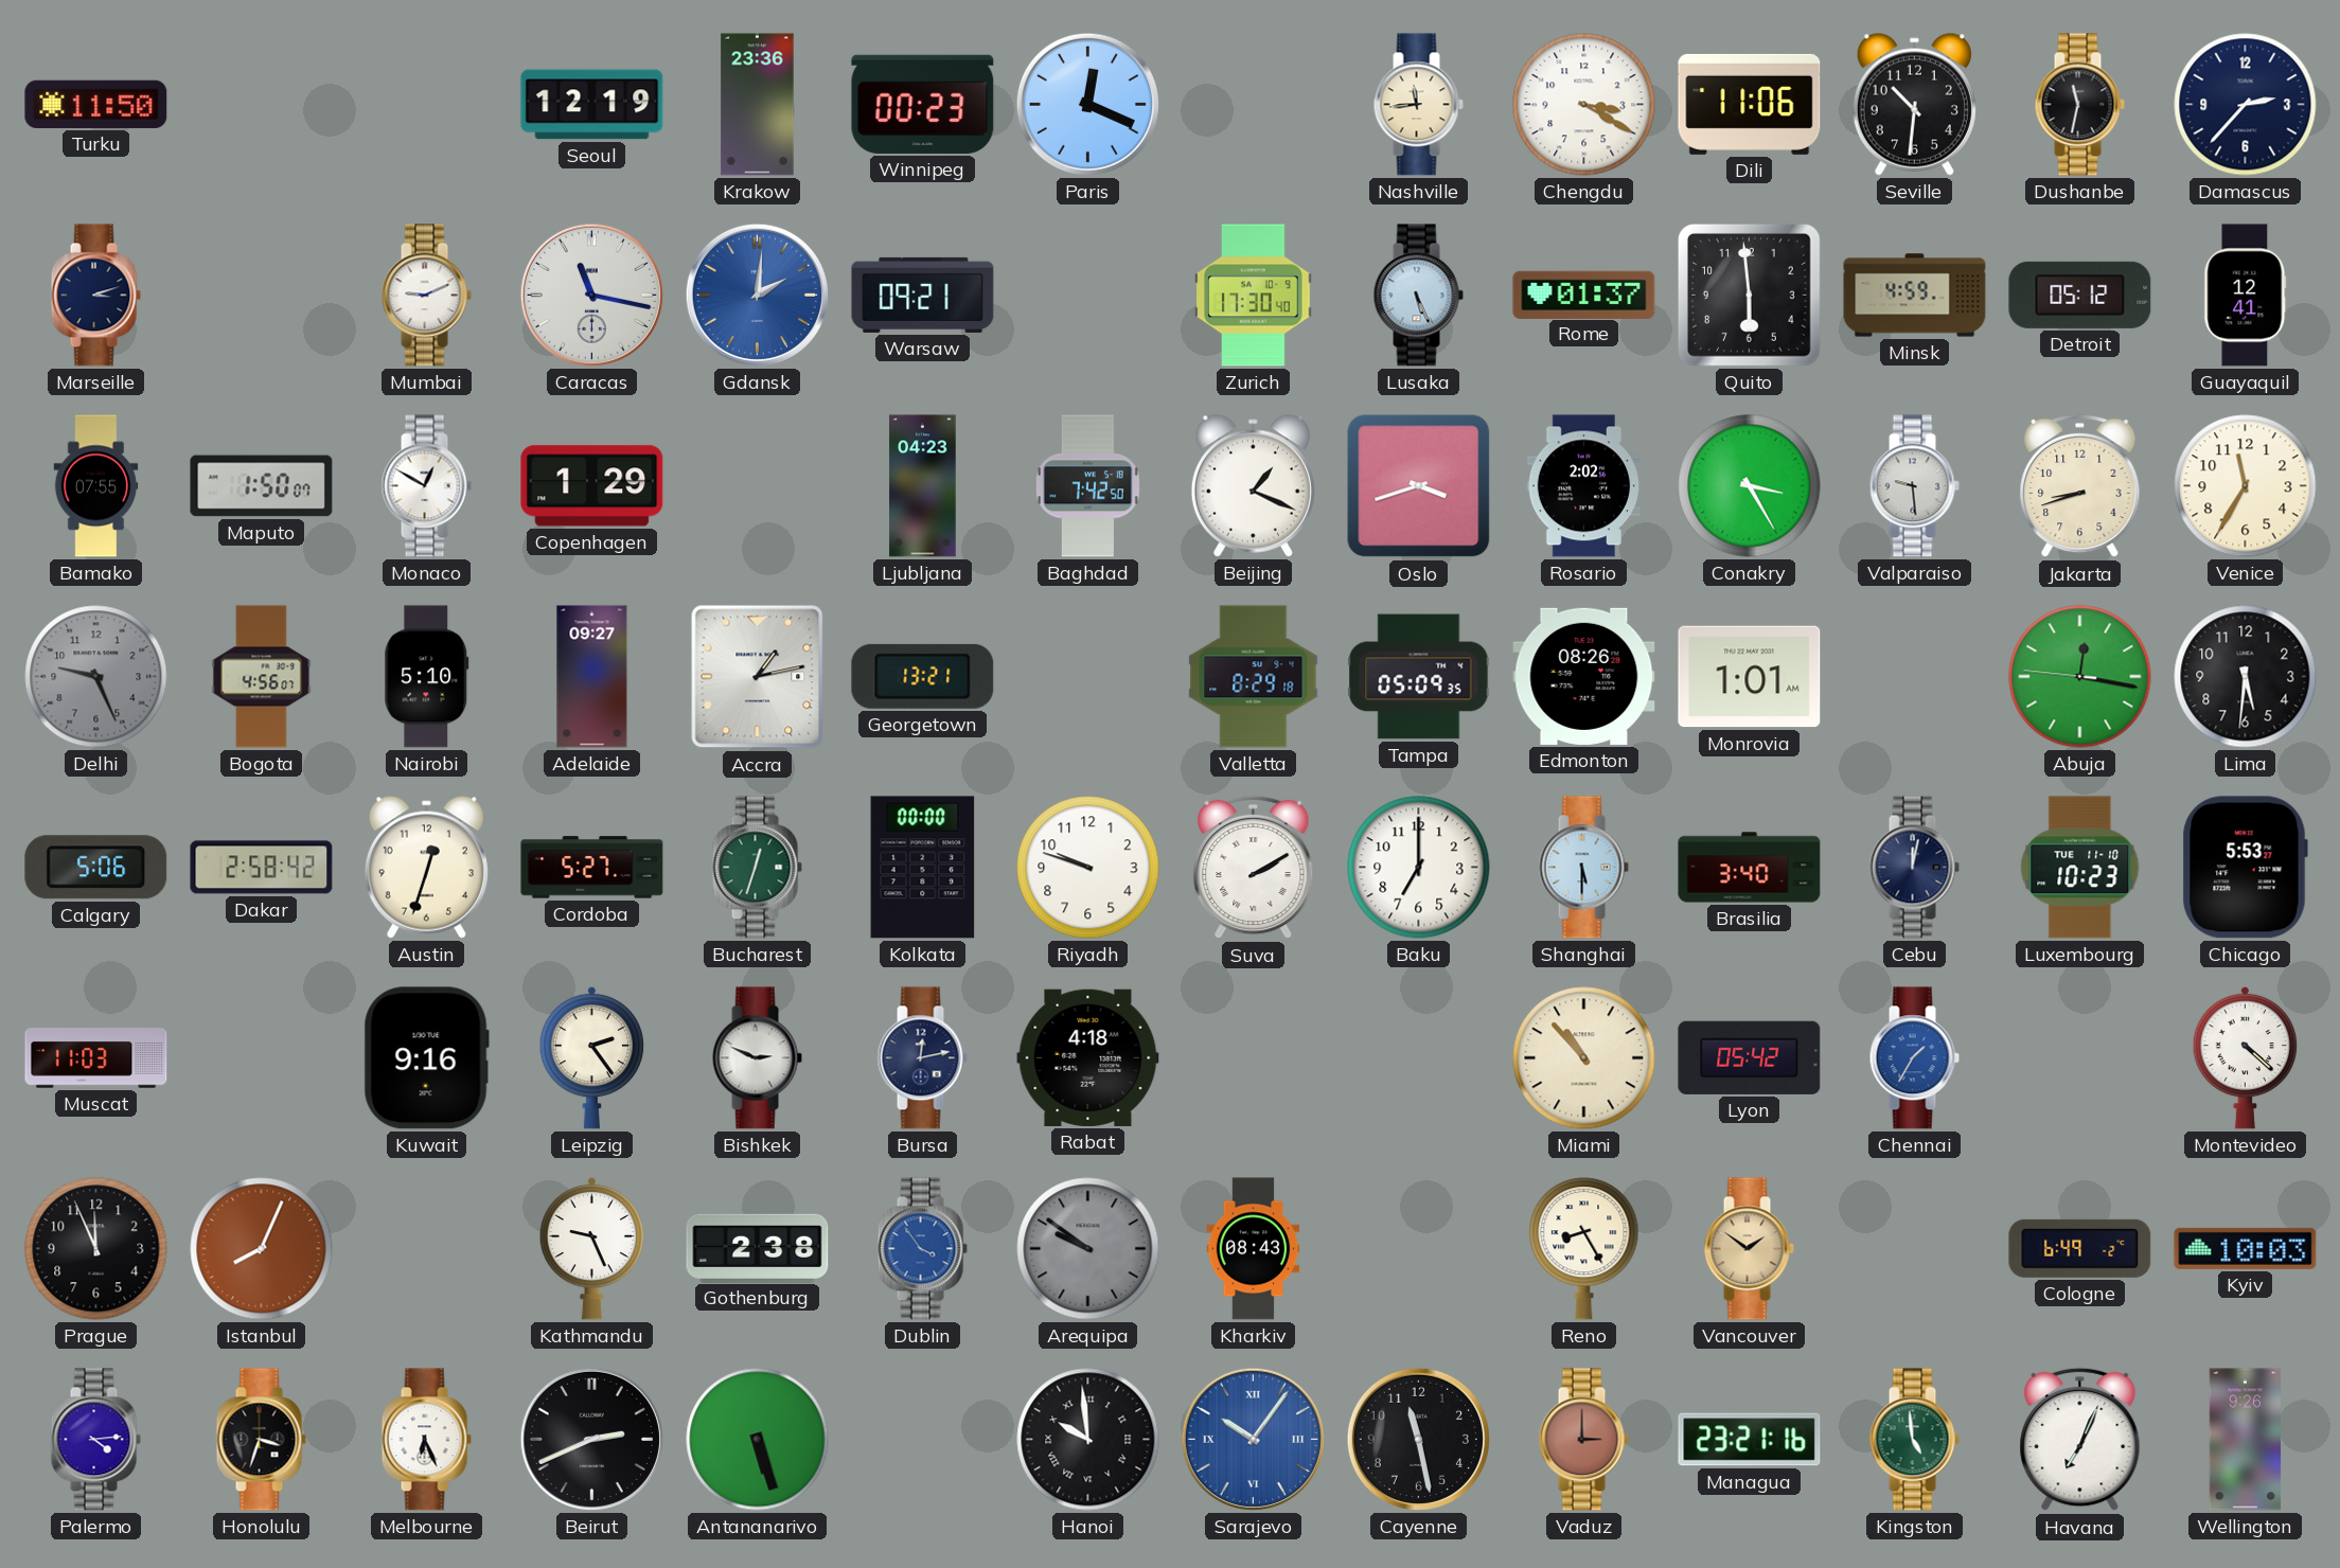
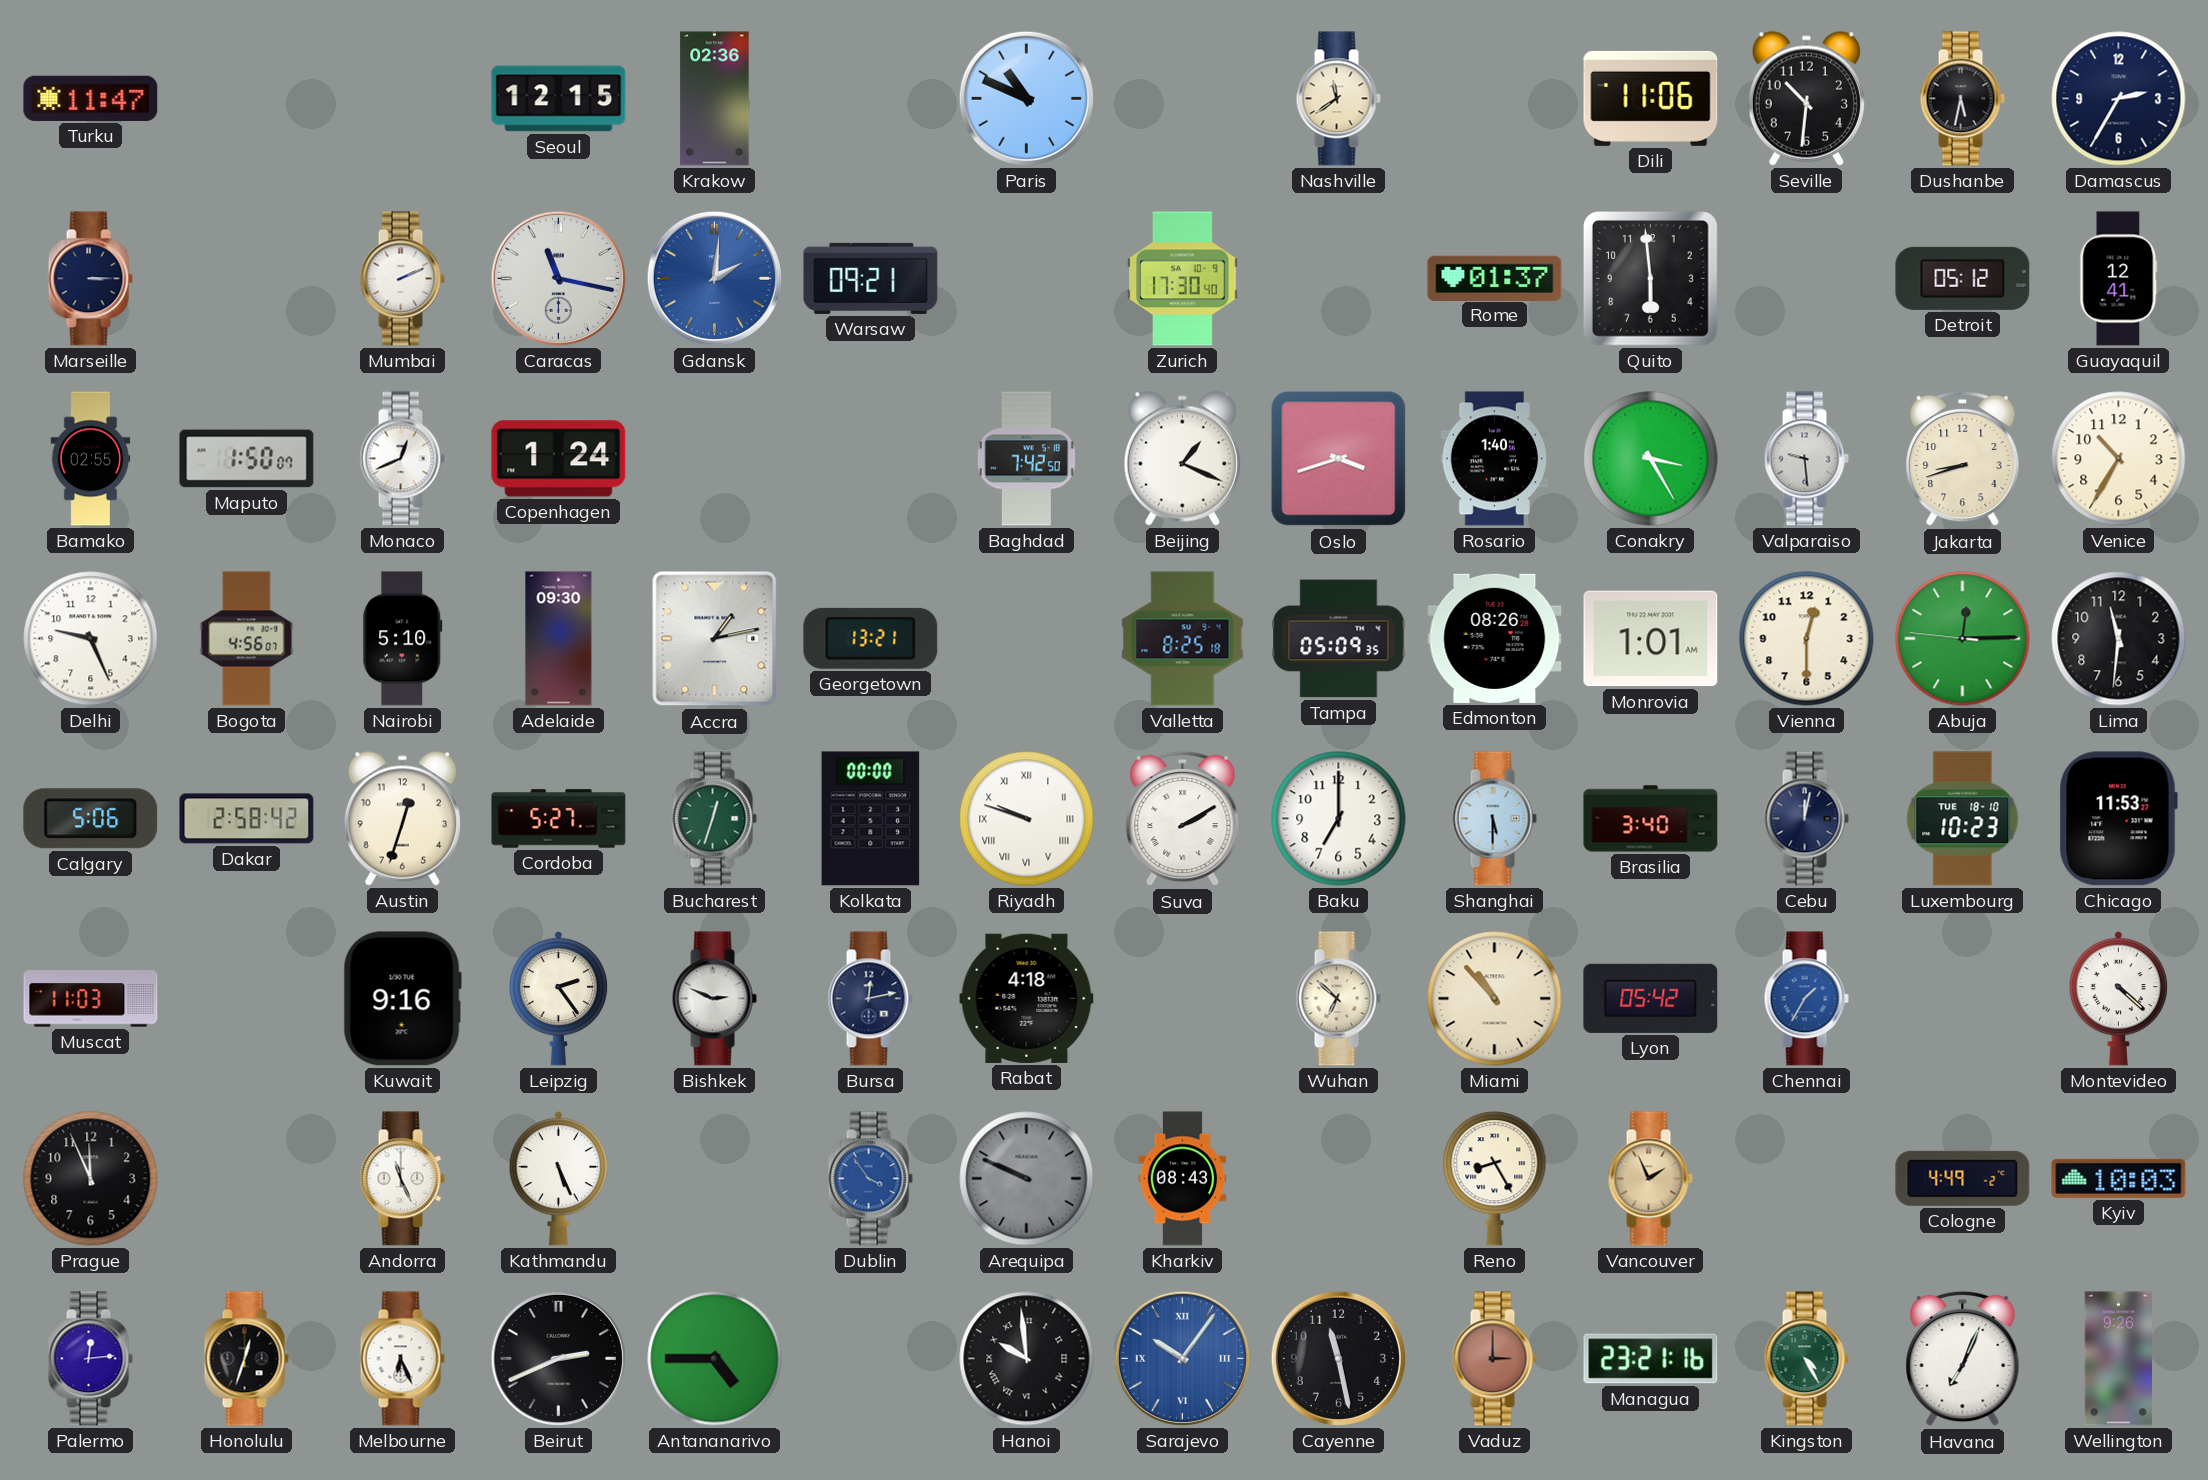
Turku: 11:50 -> 11:47
Seoul: 12:19 -> 12:15
Krakow: 23:36 -> 02:36
Winnipeg: 00:23 -> none
Paris: 12:19 -> 10:49
Nashville: 11:44 -> 11:39
Chengdu: 3:20 -> none
Dushanbe: 11:32 -> 5:32
Damascus: 2:37 -> 2:35
Marseille: 3:12 -> 3:15
Mumbai: 9:11 -> 2:11
Lusaka: 5:26 -> none
Minsk: 4:59 -> none
Bamako: 07:55 -> 02:55
Monaco: 12:50 -> 12:41
Copenhagen: 1:29 -> 1:24
Ljubljana: 04:23 -> none
Rosario: 2:02 -> 1:40
Venice: 11:35 -> 10:35
Delhi dial: grey -> white
Adelaide: 09:27 -> 09:30
Valletta: 8:29 -> 8:25
Vienna: none -> 12:30
Abuja: 12:16 -> 12:14
Lima: 5:31 -> 11:31
Riyadh numerals: Arabic -> Roman
Luxembourg date: TUE 11-10 -> TUE 18-10
Chicago: 5:53 -> 11:53
Wuhan: none -> 6:52
Istanbul: 8:04 -> none
Andorra: none -> 11:26
Kathmandu: 9:26 -> 5:26
Gothenburg: 2:38 -> none
Arequipa: 9:51 -> 9:49
Vancouver: 1:51 -> 1:56
Cologne: 6:49 -> 4:49
Palermo: 4:14 -> 12:14
Honolulu: 3:33 -> 12:33
Antananarivo: 5:27 -> 4:45
Kingston: 4:59 -> 4:25
